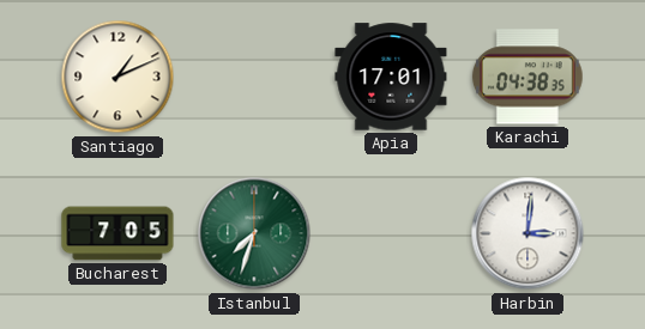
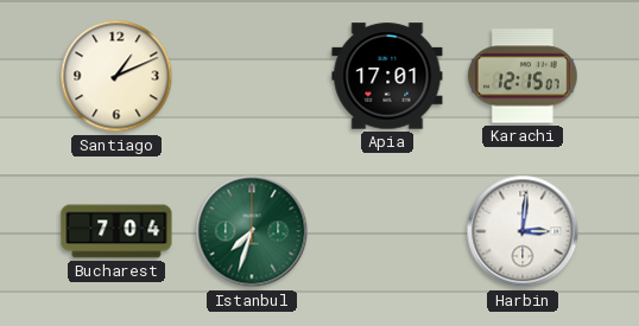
Karachi: 04:38 -> 12:15
Bucharest: 7:05 -> 7:04
